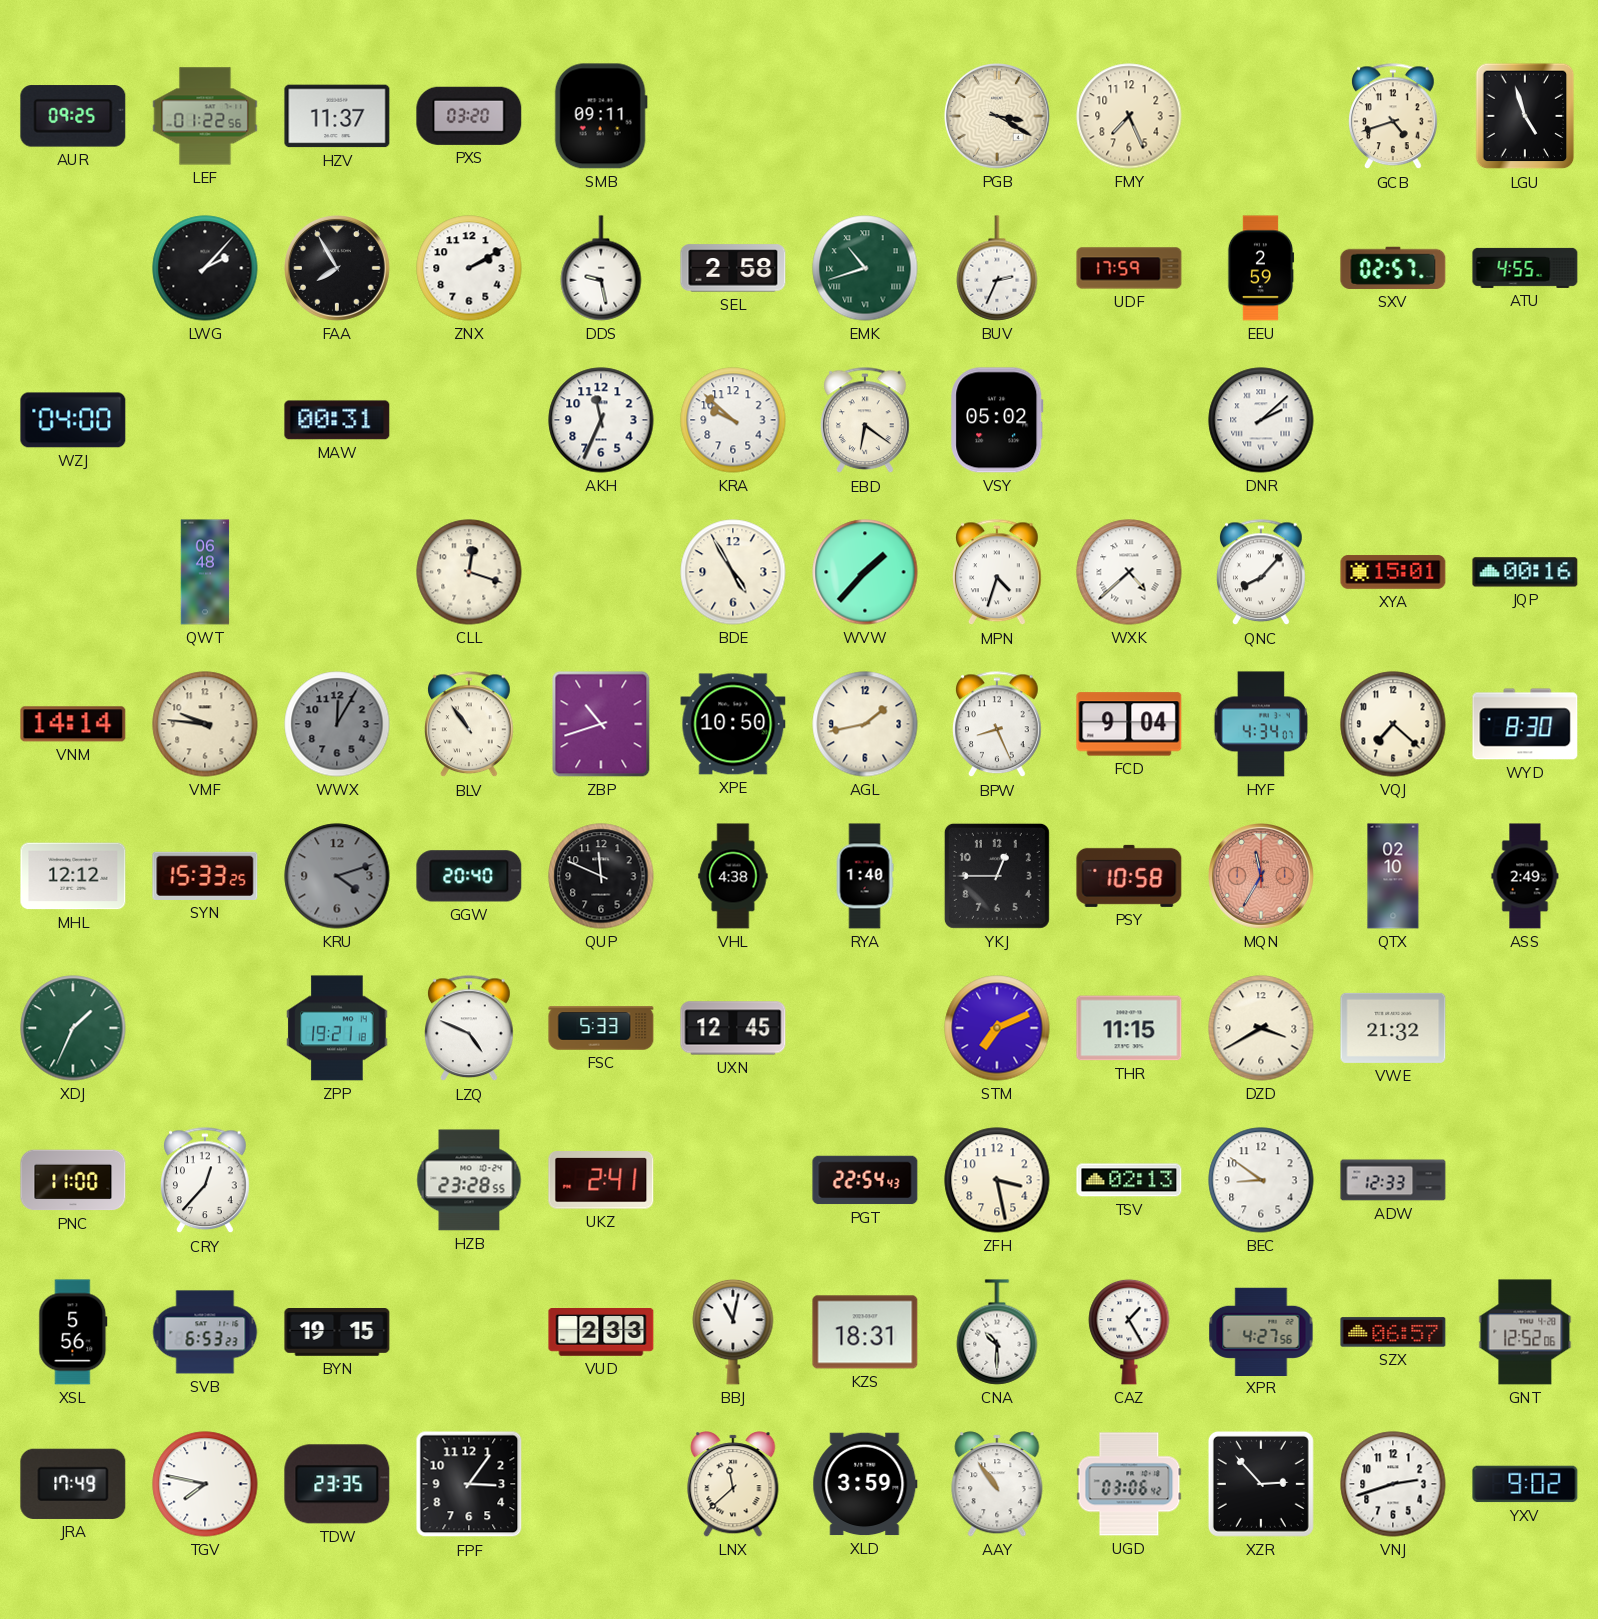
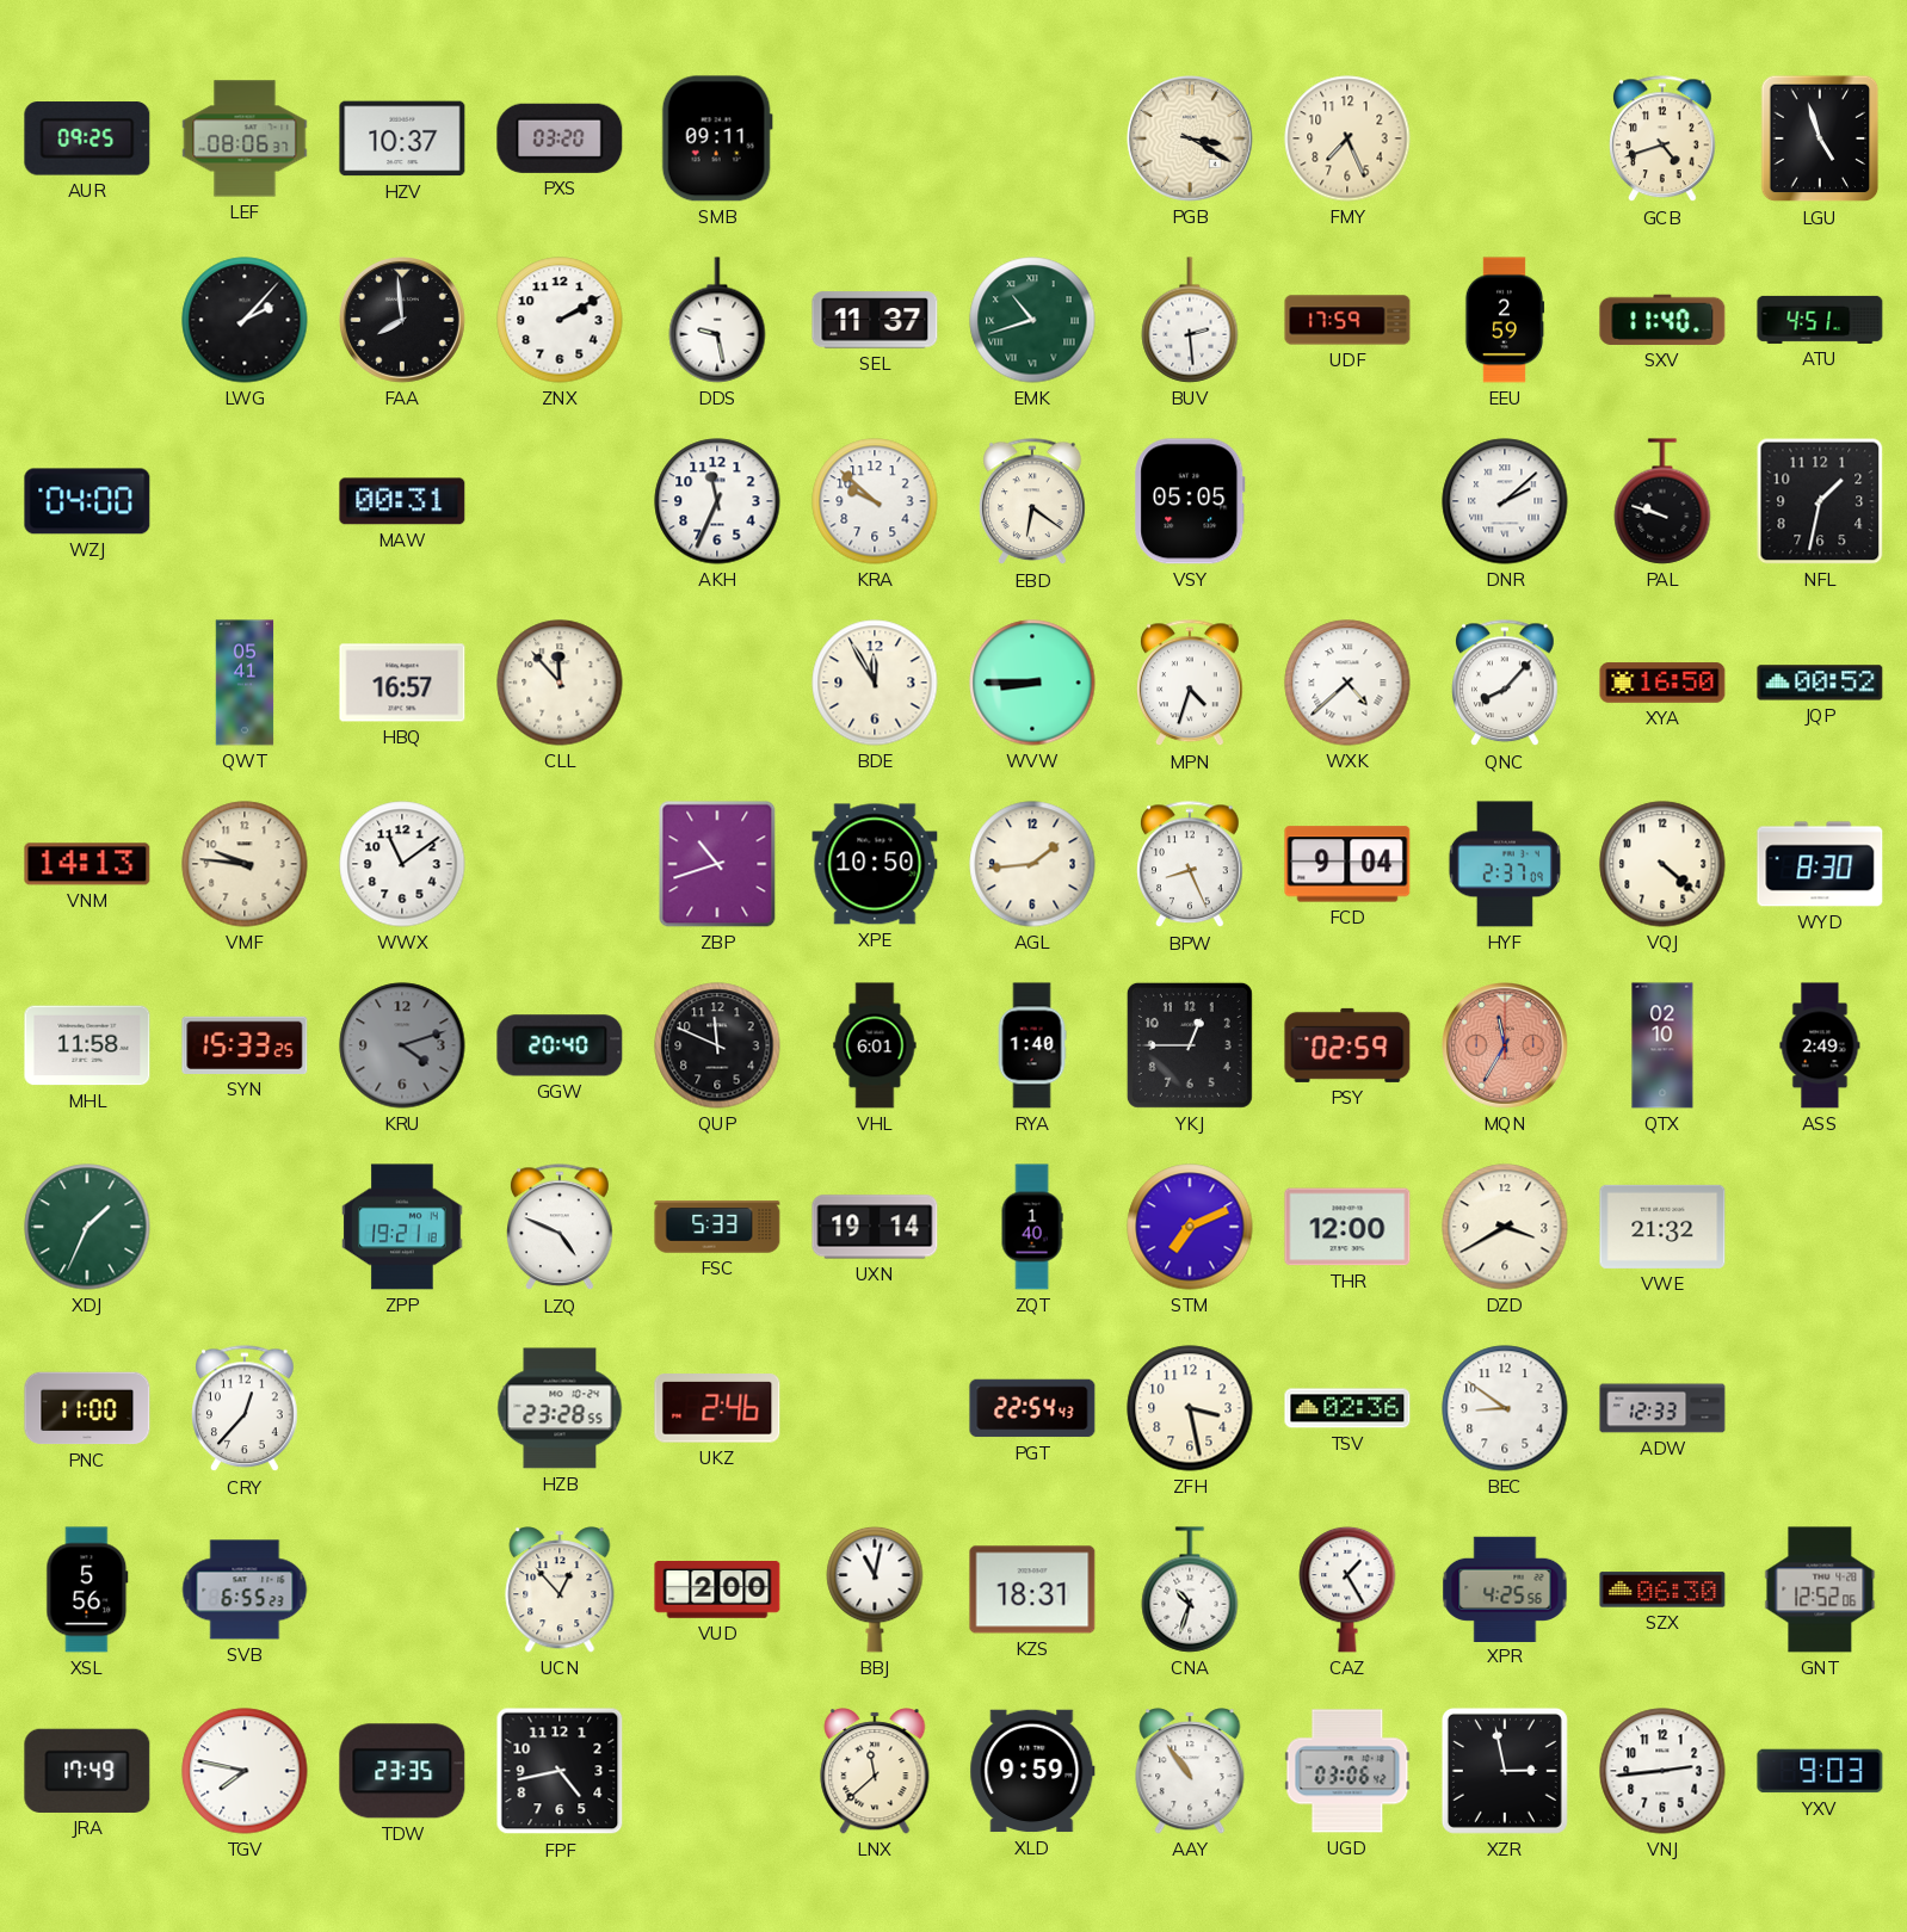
LEF: 01:22 -> 08:06
HZV: 11:37 -> 10:37
FAA: 7:55 -> 7:59
SEL: 2:58 -> 11:37
BUV: 2:34 -> 2:29
SXV: 02:57 -> 11:40
ATU: 4:55 -> 4:51
VSY: 05:02 -> 05:05
PAL: none -> 9:48
NFL: none -> 1:32
QWT: 06:48 -> 05:41
HBQ: none -> 16:57
CLL: 12:18 -> 11:53
BDE: 4:55 -> 11:55
WVW: 1:37 -> 8:45
XYA: 15:01 -> 16:50
JQP: 00:16 -> 00:52
VNM: 14:14 -> 14:13
WWX: 12:05 -> 11:09
WWX dial: grey -> white
BLV: 10:54 -> none
AGL: 1:43 -> 1:44
HYF: 4:34 -> 2:37
VQJ: 7:22 -> 4:22
MHL: 12:12 -> 11:58
VHL: 4:38 -> 6:01
PSY: 10:58 -> 02:59
UXN: 12:45 -> 19:14
ZQT: none -> 1:40
THR: 11:15 -> 12:00
UKZ: 2:41 -> 2:46
TSV: 02:13 -> 02:36
SVB: 6:53 -> 6:55
BYN: 19:15 -> none
UCN: none -> 12:53
VUD: 2:33 -> 2:00
CNA: 10:30 -> 10:33
XPR: 4:27 -> 4:25
SZX: 06:57 -> 06:30
FPF: 3:06 -> 4:43
XLD: 3:59 -> 9:59
XZR: 2:53 -> 2:58
VNJ: 2:42 -> 2:44
YXV: 9:02 -> 9:03
